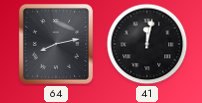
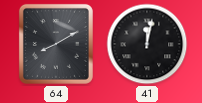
64: 8:13 -> 8:10
